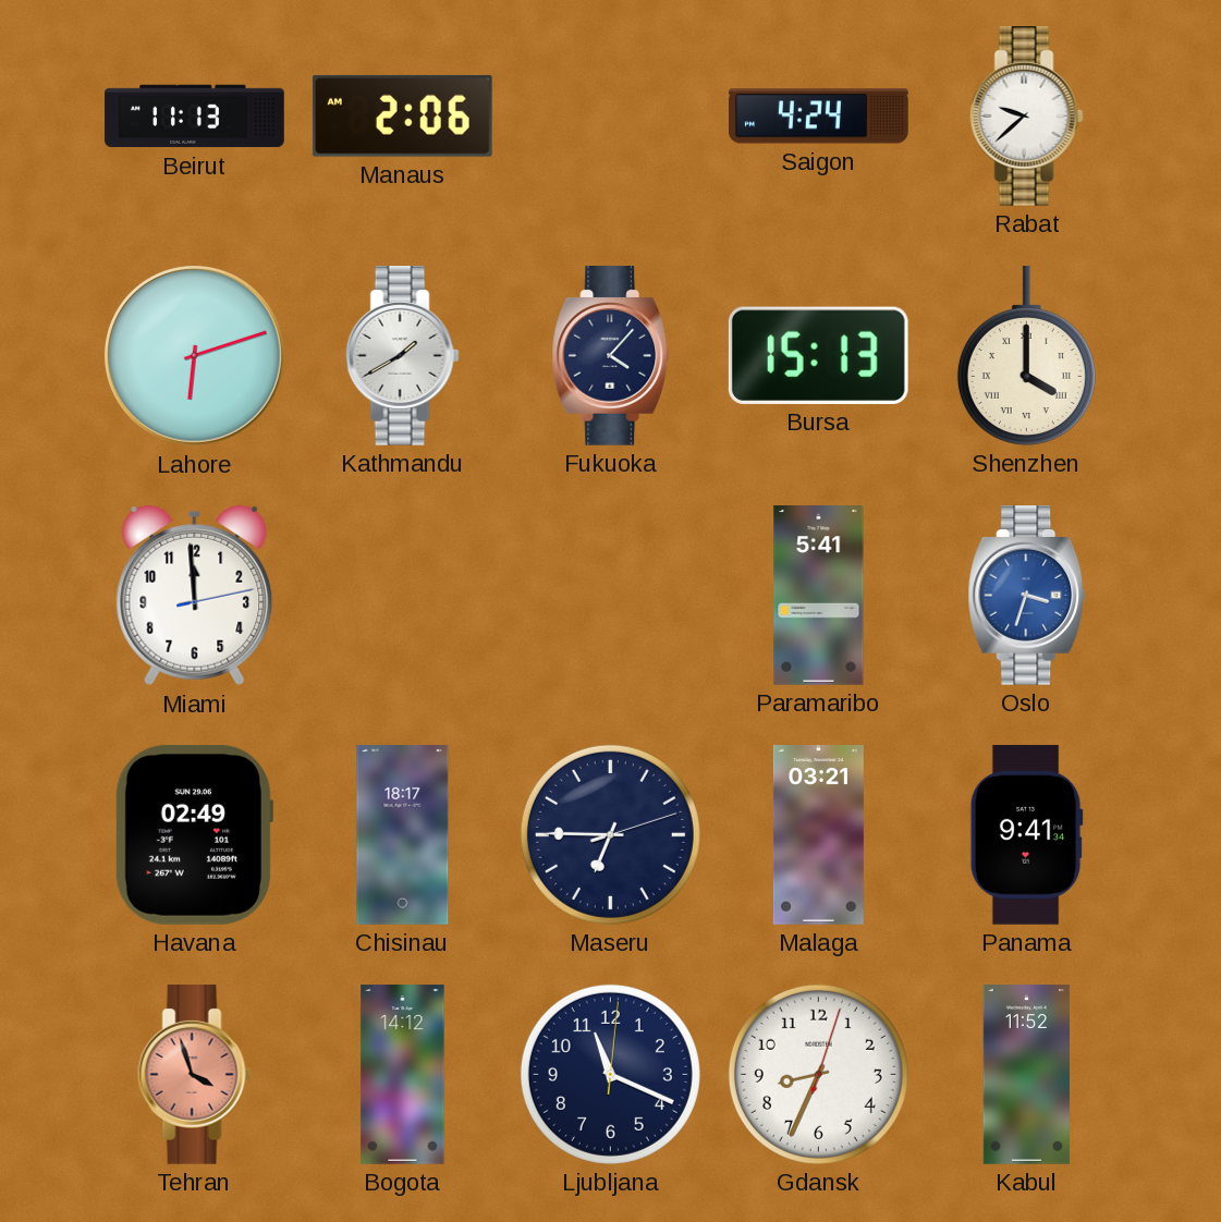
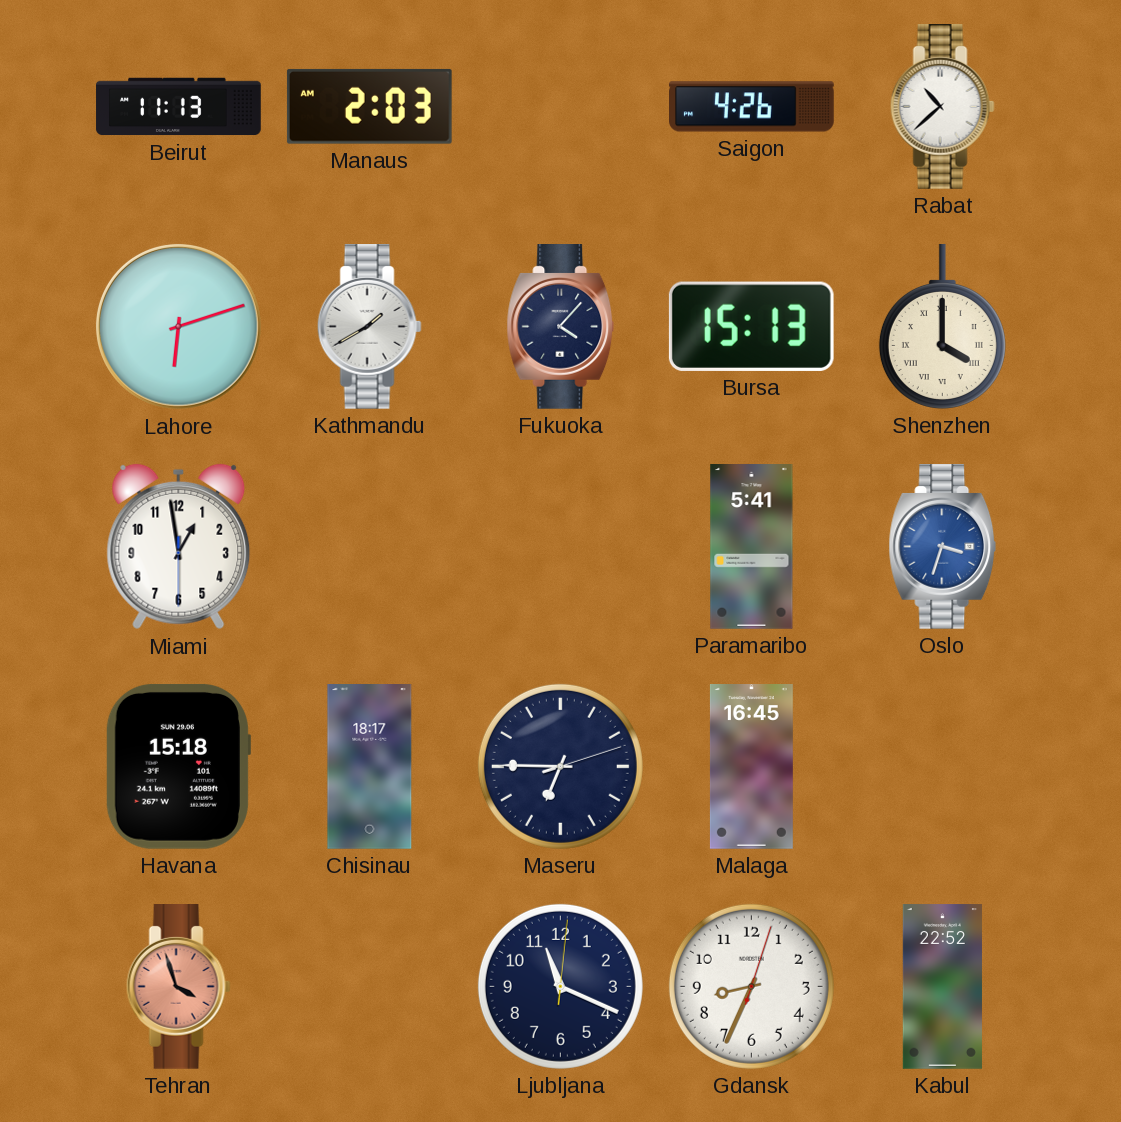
Manaus: 2:06 -> 2:03
Saigon: 4:24 -> 4:26
Rabat: 9:38 -> 10:38
Miami: 11:59 -> 12:58
Havana: 02:49 -> 15:18
Malaga: 03:21 -> 16:45
Panama: 9:41 -> none
Bogota: 14:12 -> none
Kabul: 11:52 -> 22:52
